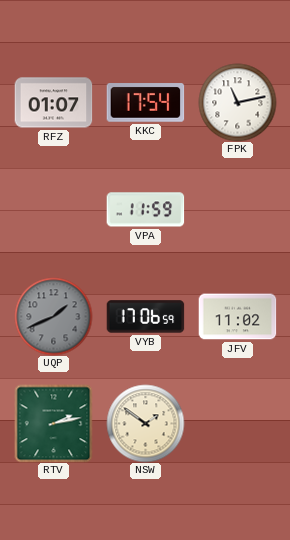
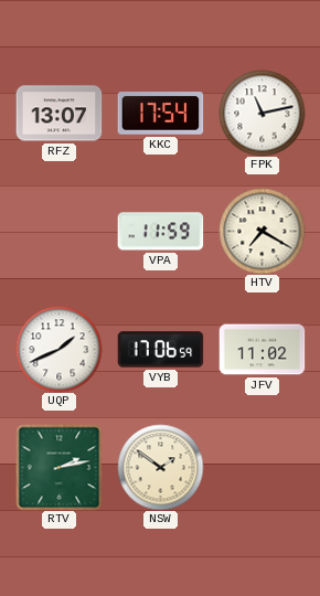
RFZ: 01:07 -> 13:07
HTV: none -> 7:20
UQP dial: grey -> white
